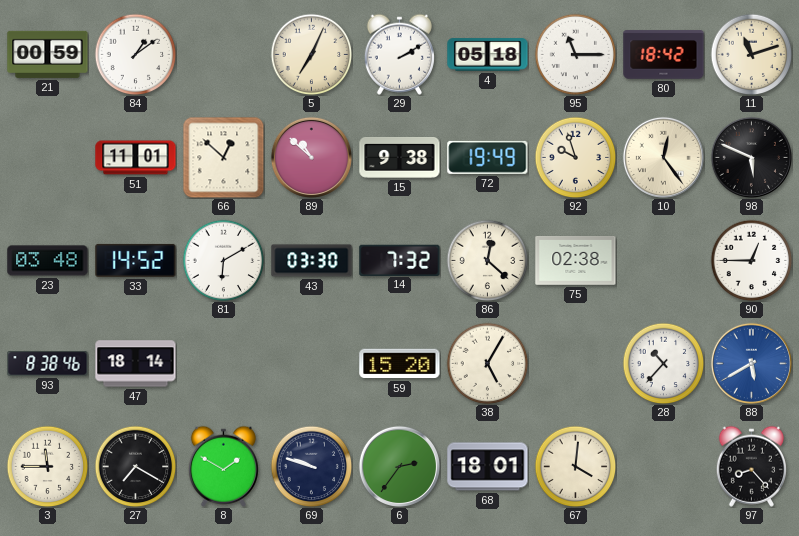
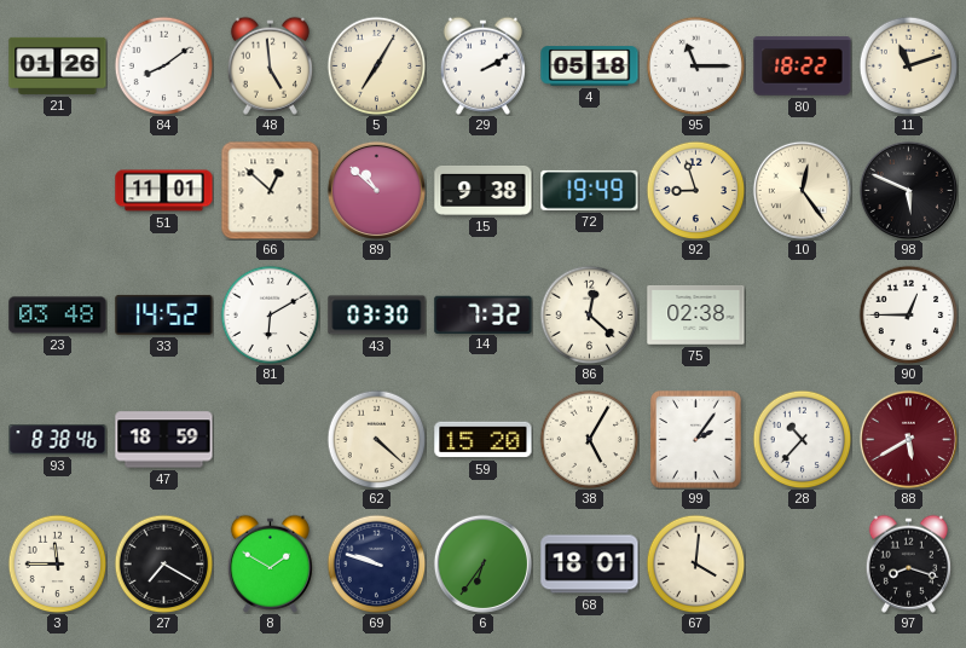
21: 00:59 -> 01:26
84: 1:09 -> 8:09
48: none -> 4:59
5: 7:04 -> 7:05
80: 18:42 -> 18:22
92: 9:57 -> 8:57
47: 18:14 -> 18:59
62: none -> 4:22
99: none -> 2:06
88 dial: blue -> burgundy
6: 2:36 -> 6:36
97: 8:23 -> 8:18
